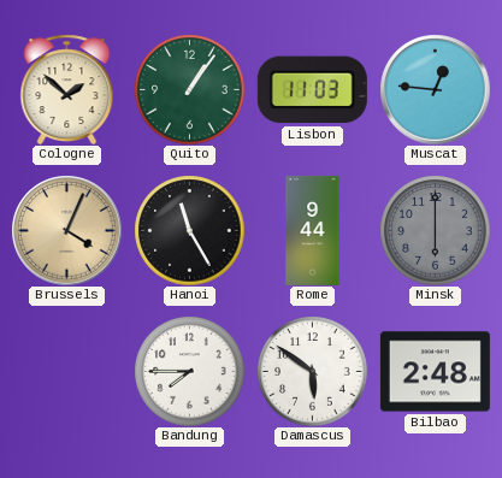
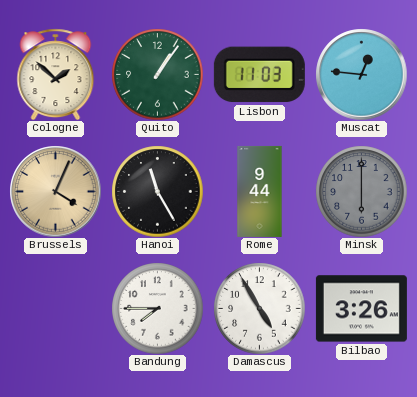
Damascus: 5:51 -> 4:55
Bilbao: 2:48 -> 3:26
